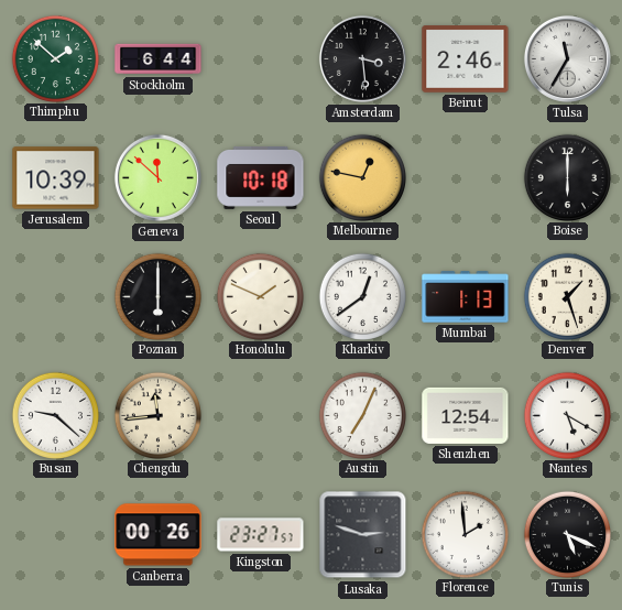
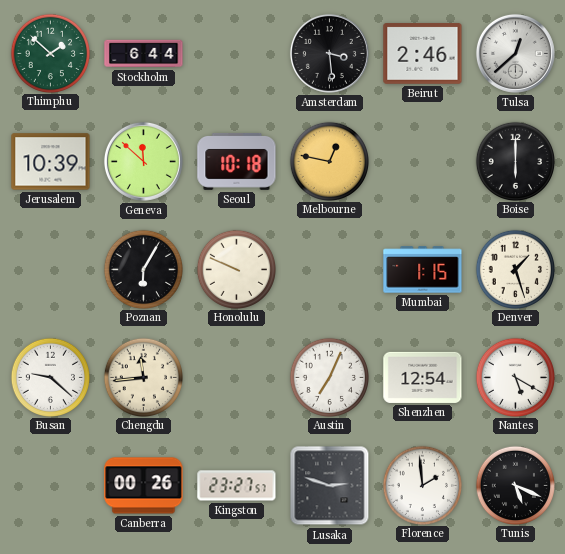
Tulsa: 11:35 -> 12:38
Poznan: 6:00 -> 6:05
Honolulu: 1:49 -> 9:49
Kharkiv: 12:39 -> none
Mumbai: 1:13 -> 1:15
